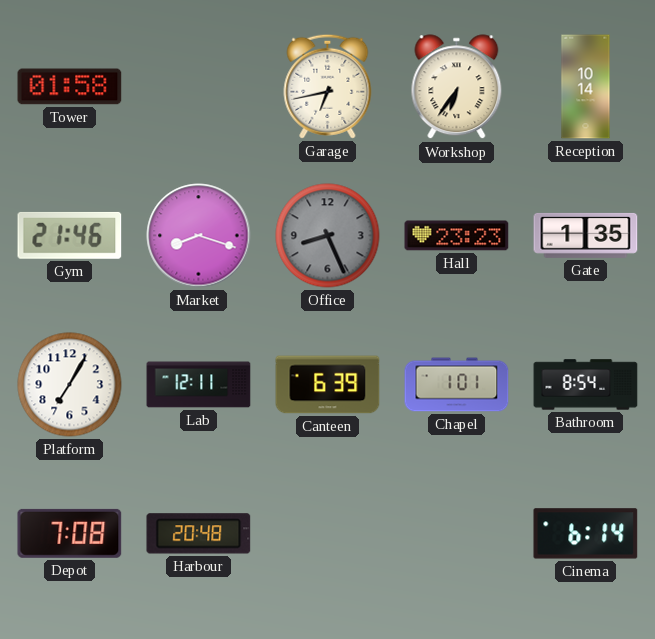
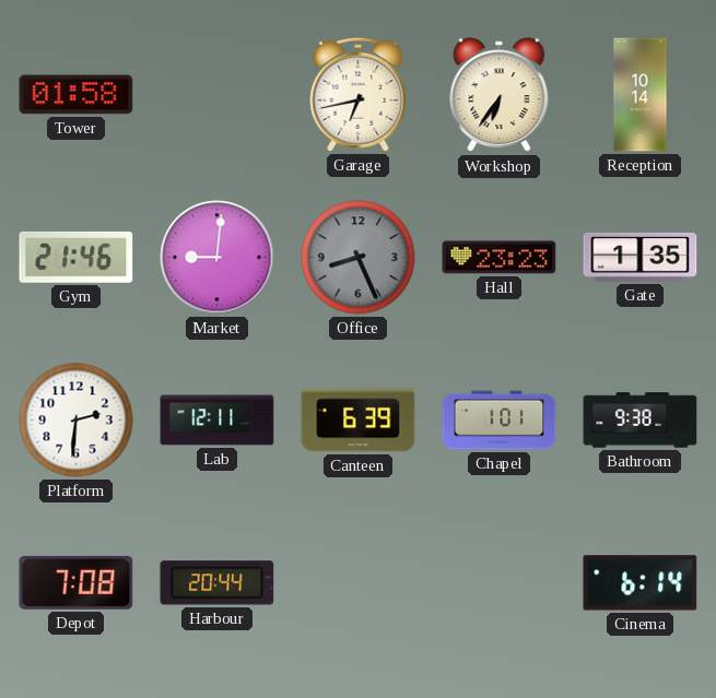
Market: 8:18 -> 9:01
Platform: 7:05 -> 2:31
Bathroom: 8:54 -> 9:38
Harbour: 20:48 -> 20:44
